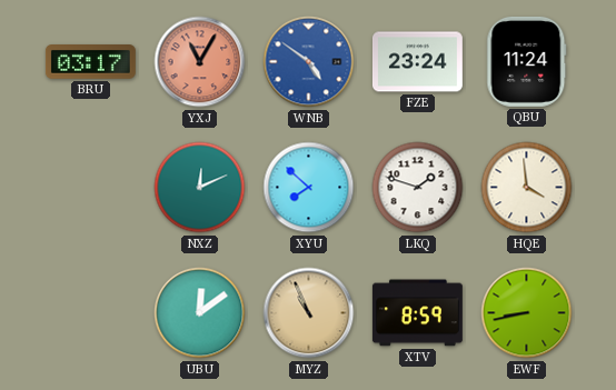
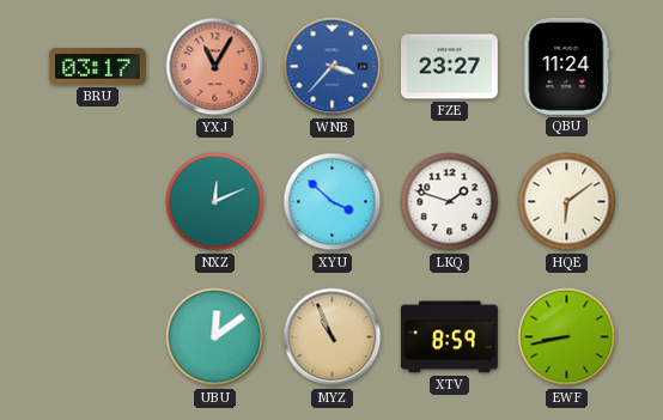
WNB: 4:51 -> 3:37
FZE: 23:24 -> 23:27
XYU: 7:52 -> 3:52
HQE: 3:59 -> 6:09
